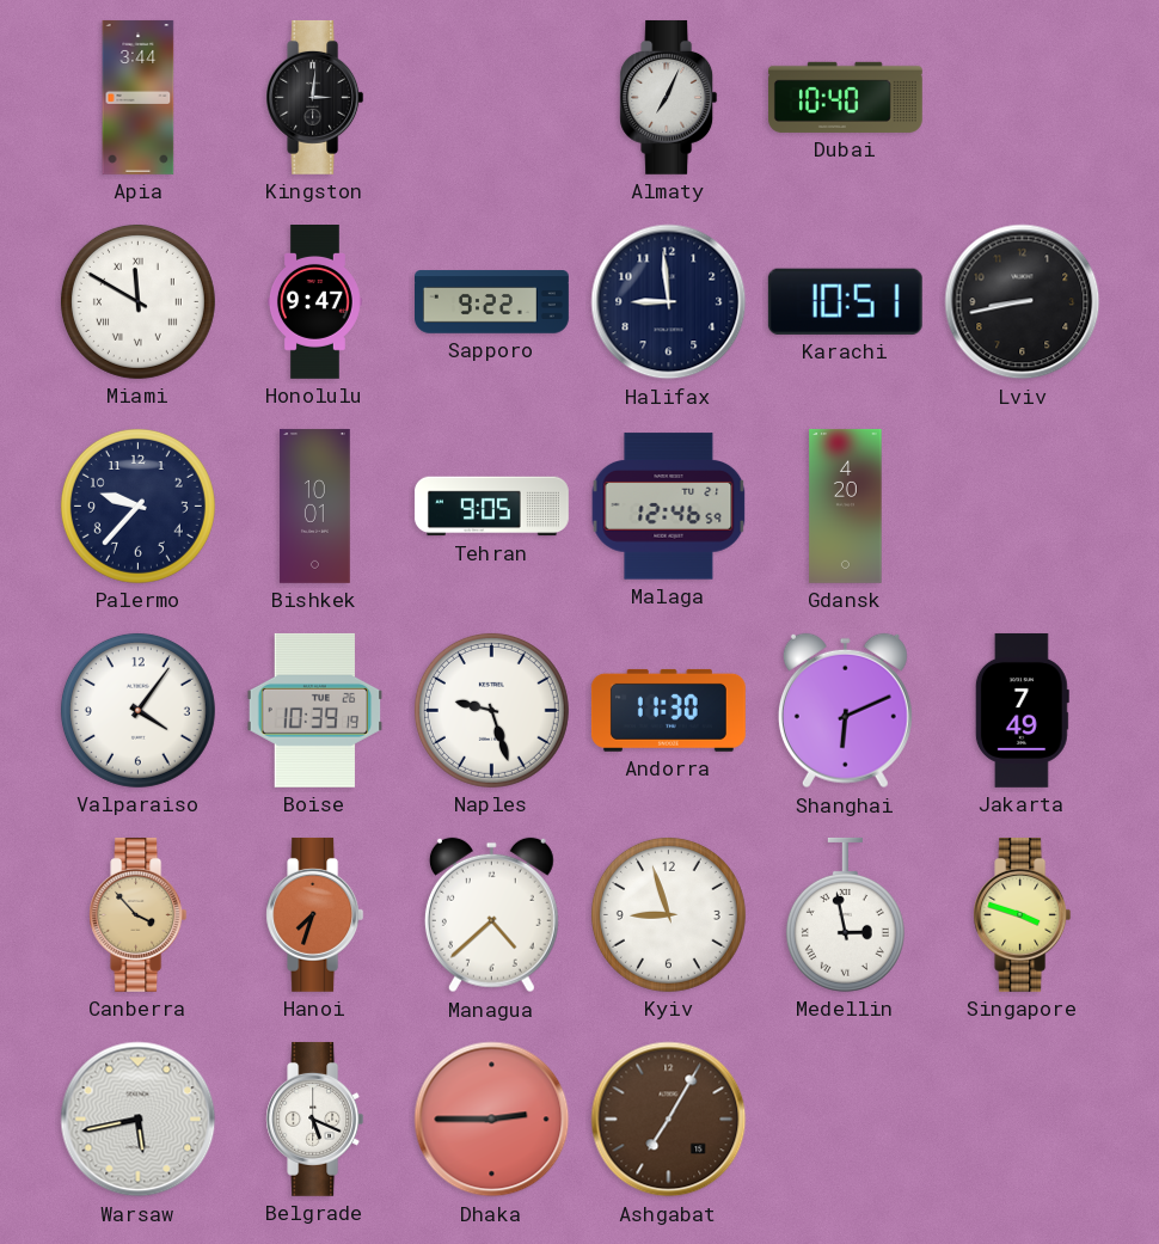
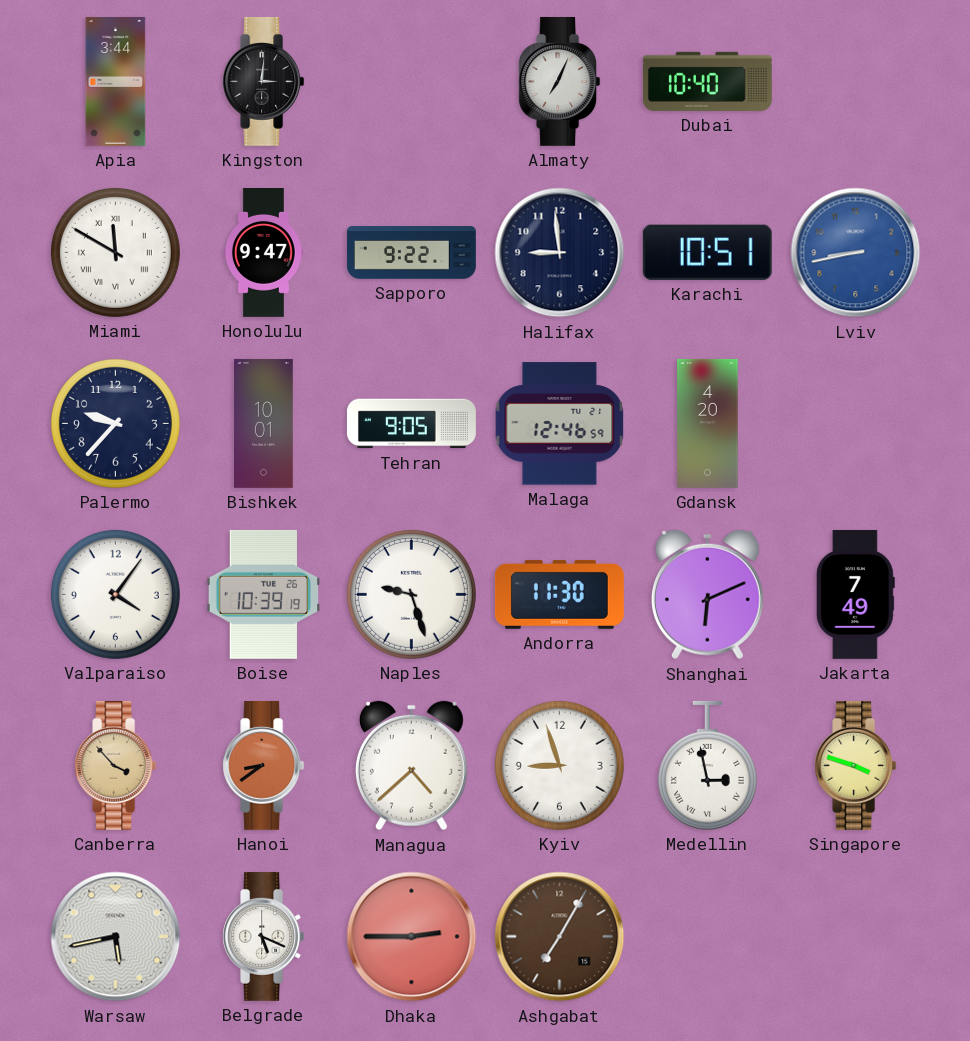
Lviv dial: black -> blue
Hanoi: 7:33 -> 8:39
